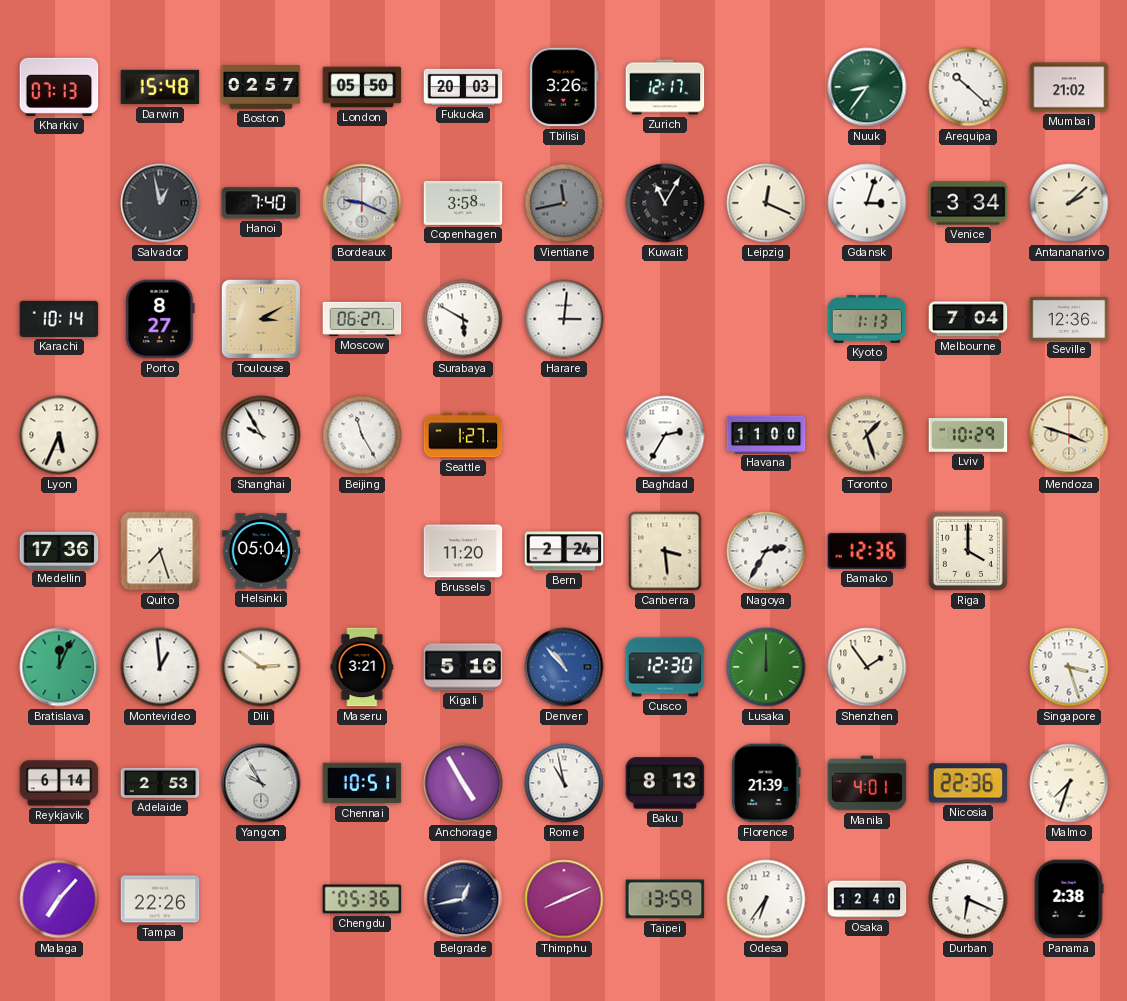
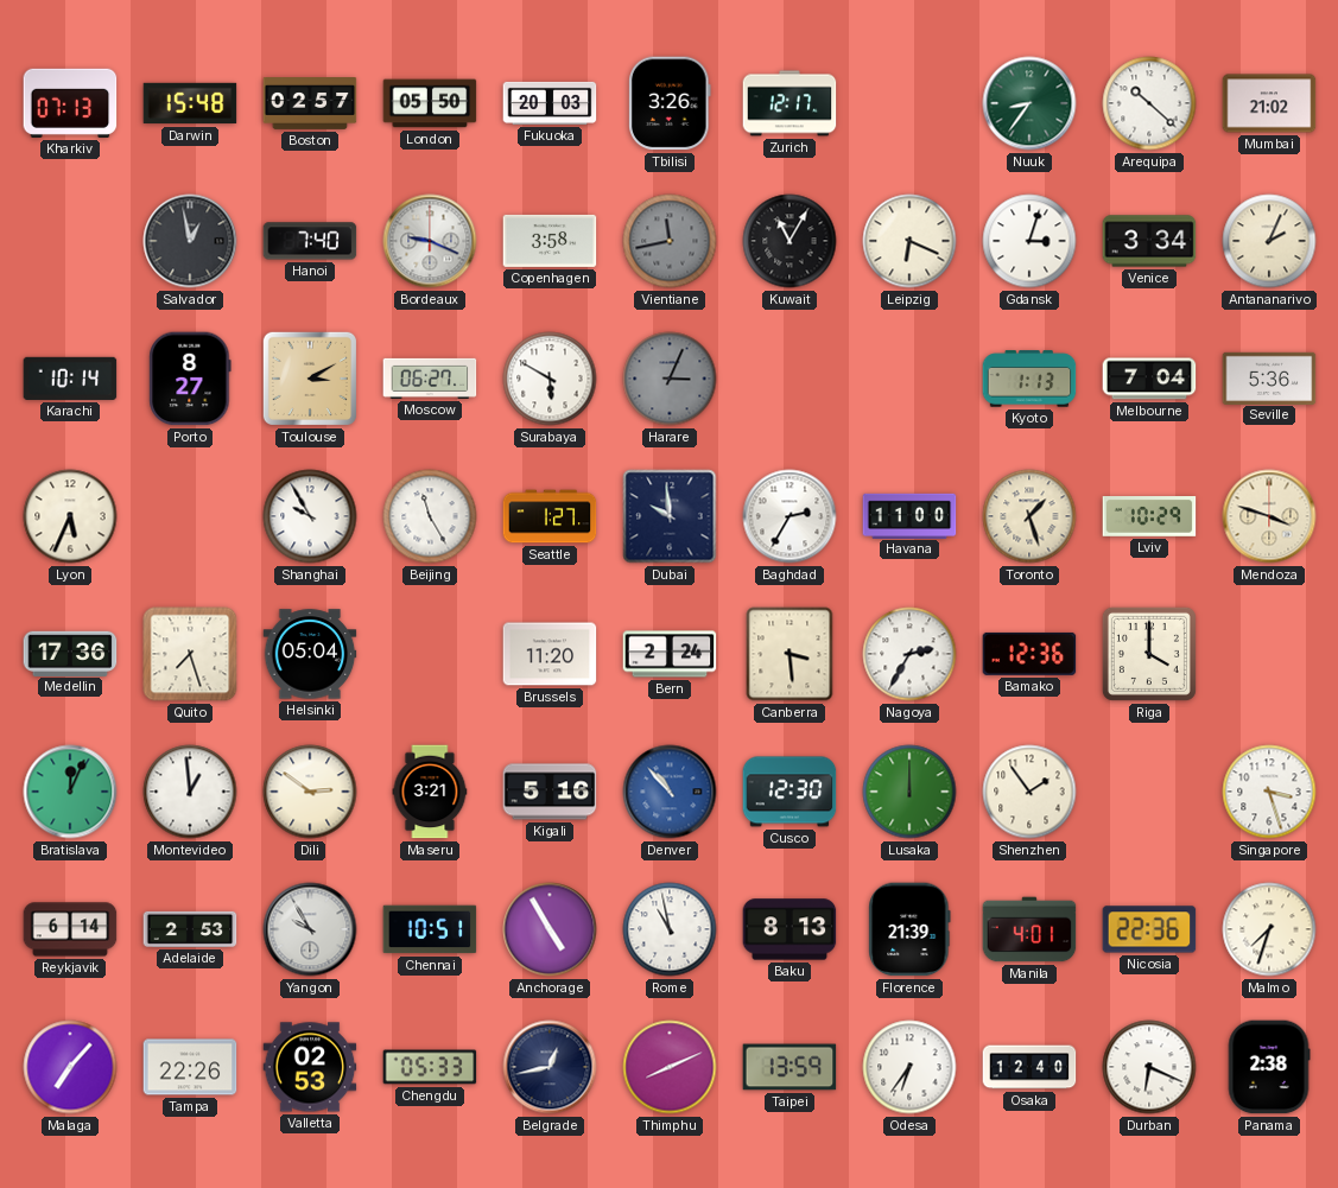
Leipzig: 12:19 -> 6:19
Antananarivo: 2:08 -> 2:04
Harare: 3:01 -> 3:04
Harare dial: white -> grey
Seville: 12:36 -> 5:36
Dubai: none -> 9:59
Valletta: none -> 02:53
Chengdu: 05:36 -> 05:33
